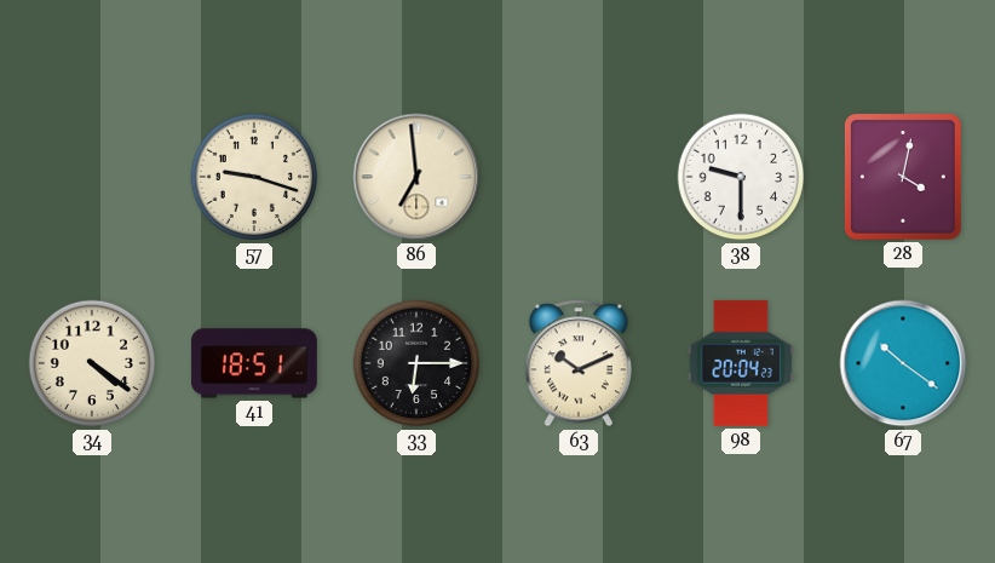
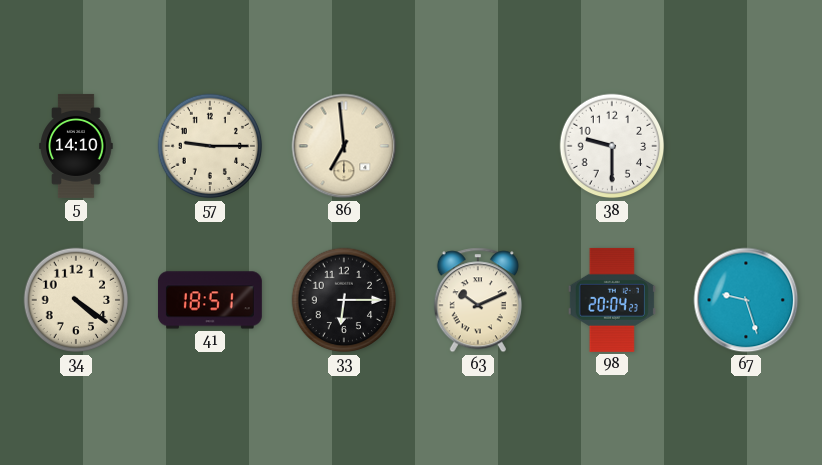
5: none -> 14:10
57: 9:18 -> 9:15
28: 4:02 -> none
67: 10:21 -> 9:27
